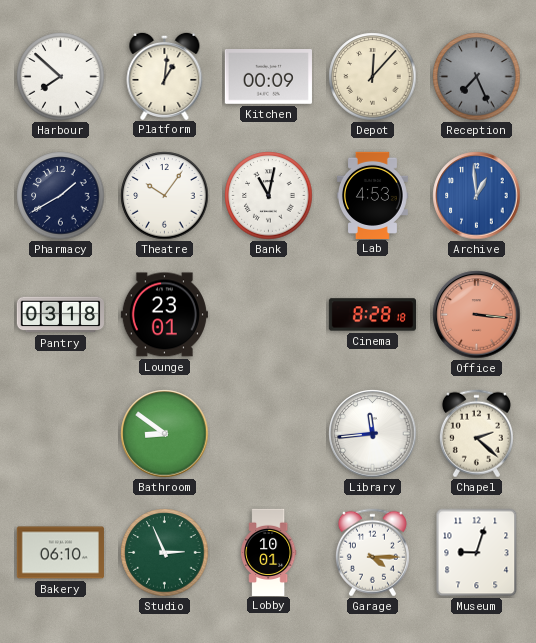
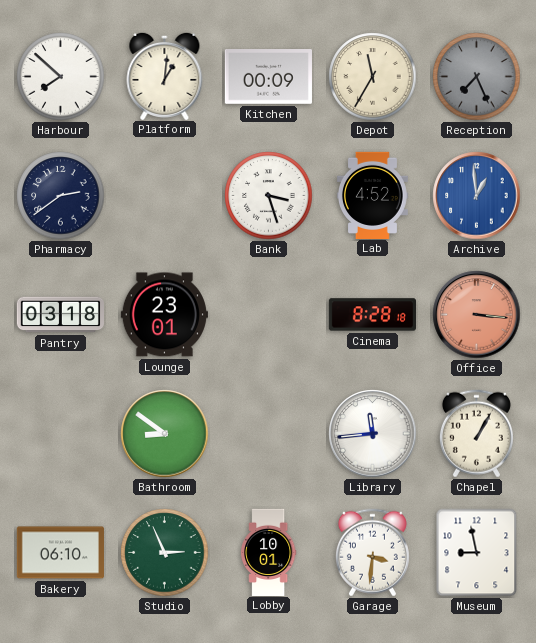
Depot: 12:07 -> 11:35
Pharmacy: 1:40 -> 2:39
Theatre: 10:06 -> none
Bank: 11:02 -> 3:27
Lab: 4:53 -> 4:52
Chapel: 2:22 -> 1:05
Garage: 4:15 -> 3:31
Museum: 9:03 -> 8:58
